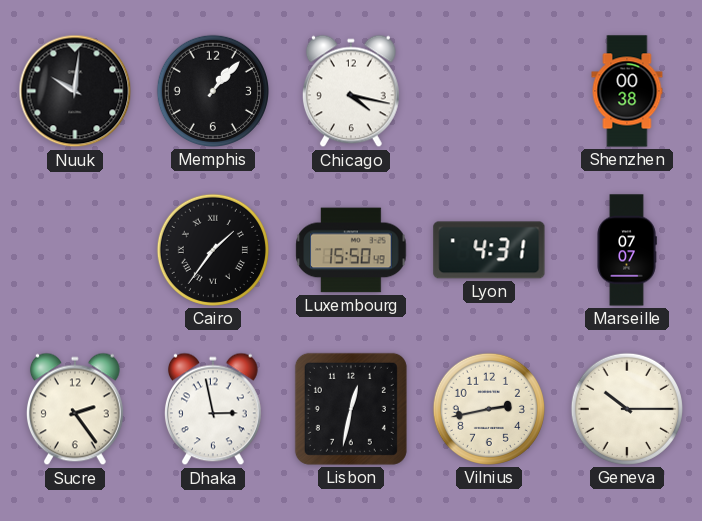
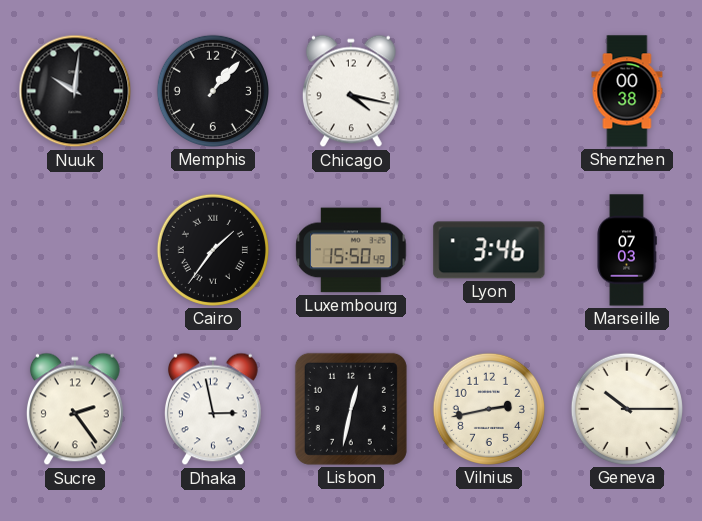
Lyon: 4:31 -> 3:46
Marseille: 07:07 -> 07:03
